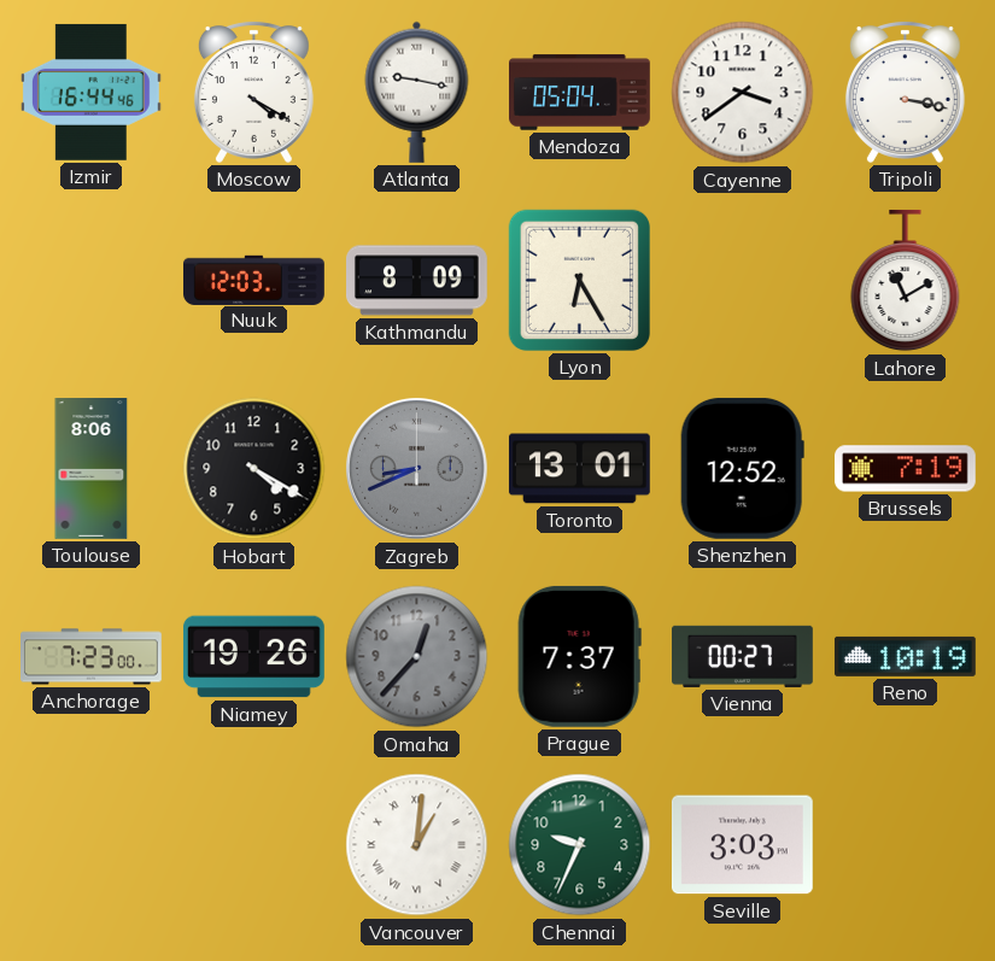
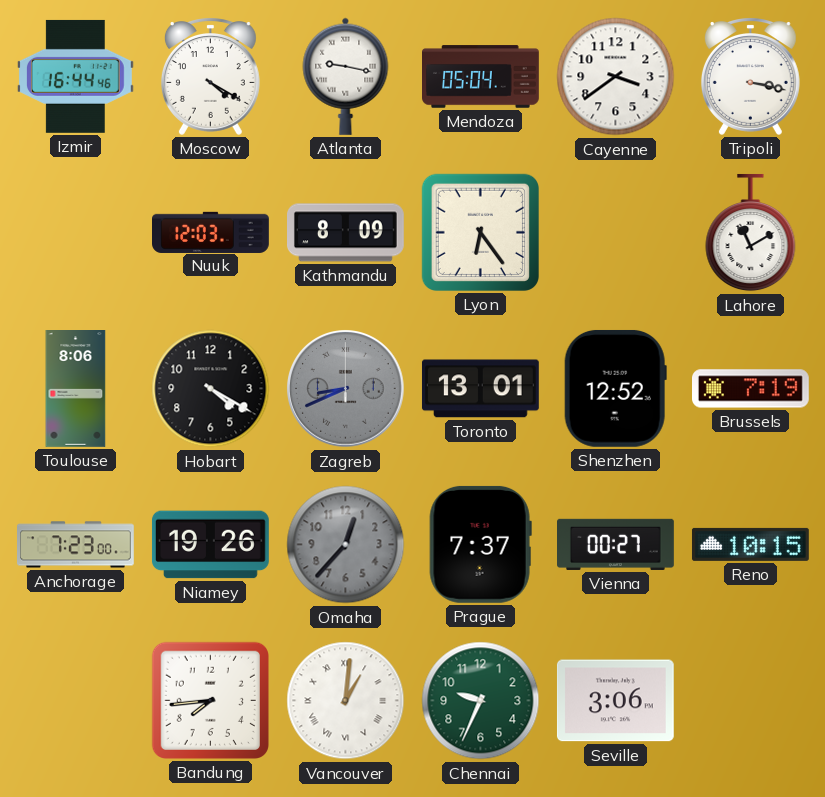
Lyon: 6:25 -> 6:24
Reno: 10:19 -> 10:15
Bandung: none -> 7:44
Seville: 3:03 -> 3:06
